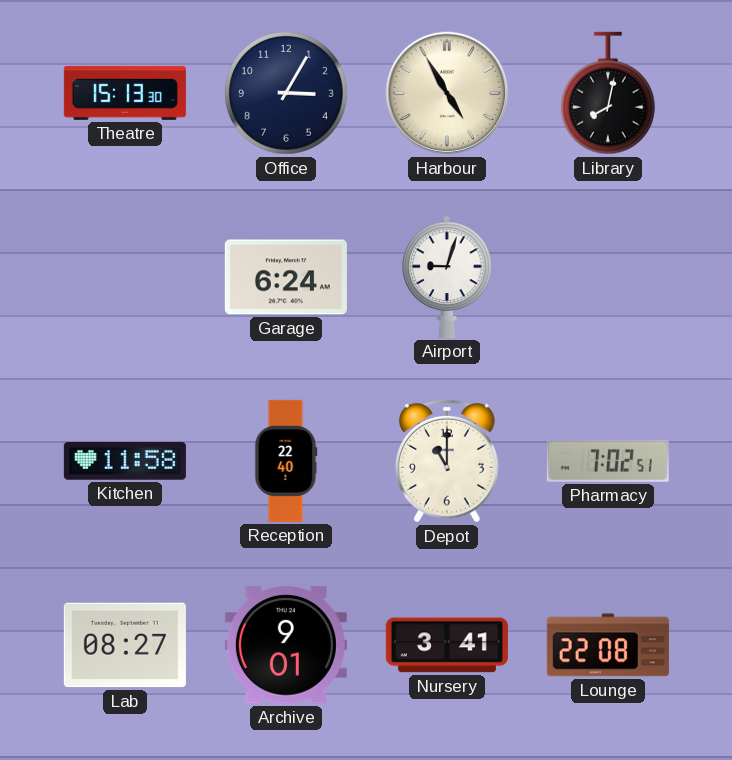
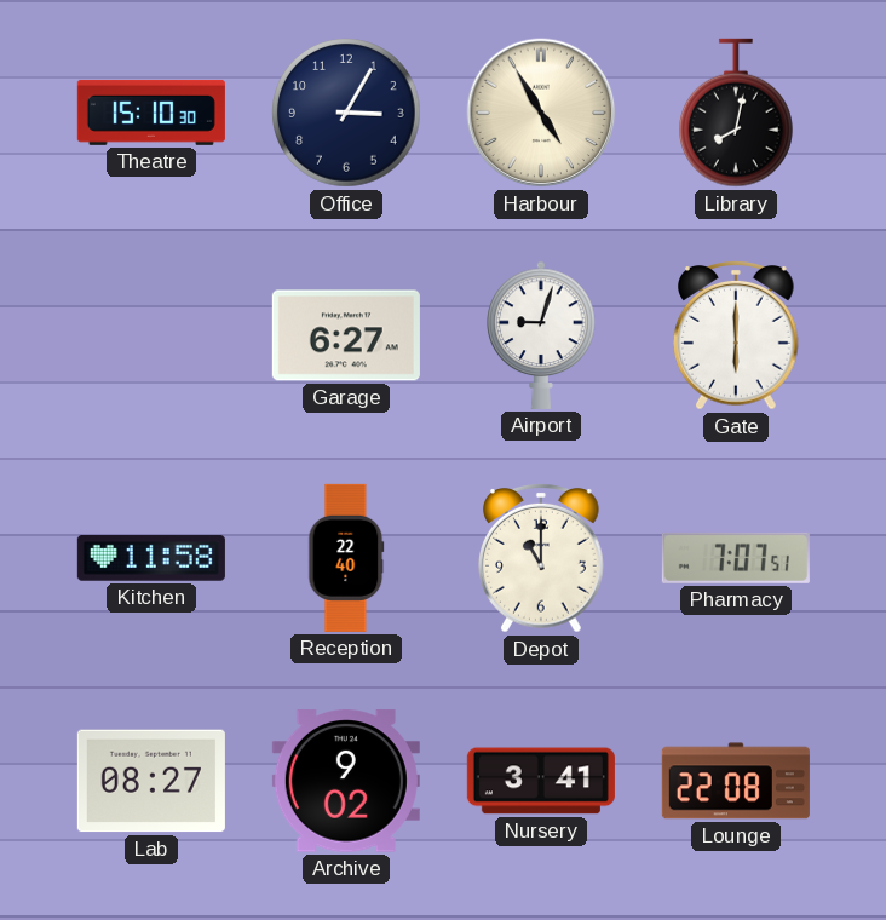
Theatre: 15:13 -> 15:10
Garage: 6:24 -> 6:27
Gate: none -> 6:00
Pharmacy: 7:02 -> 7:07
Archive: 9:01 -> 9:02
